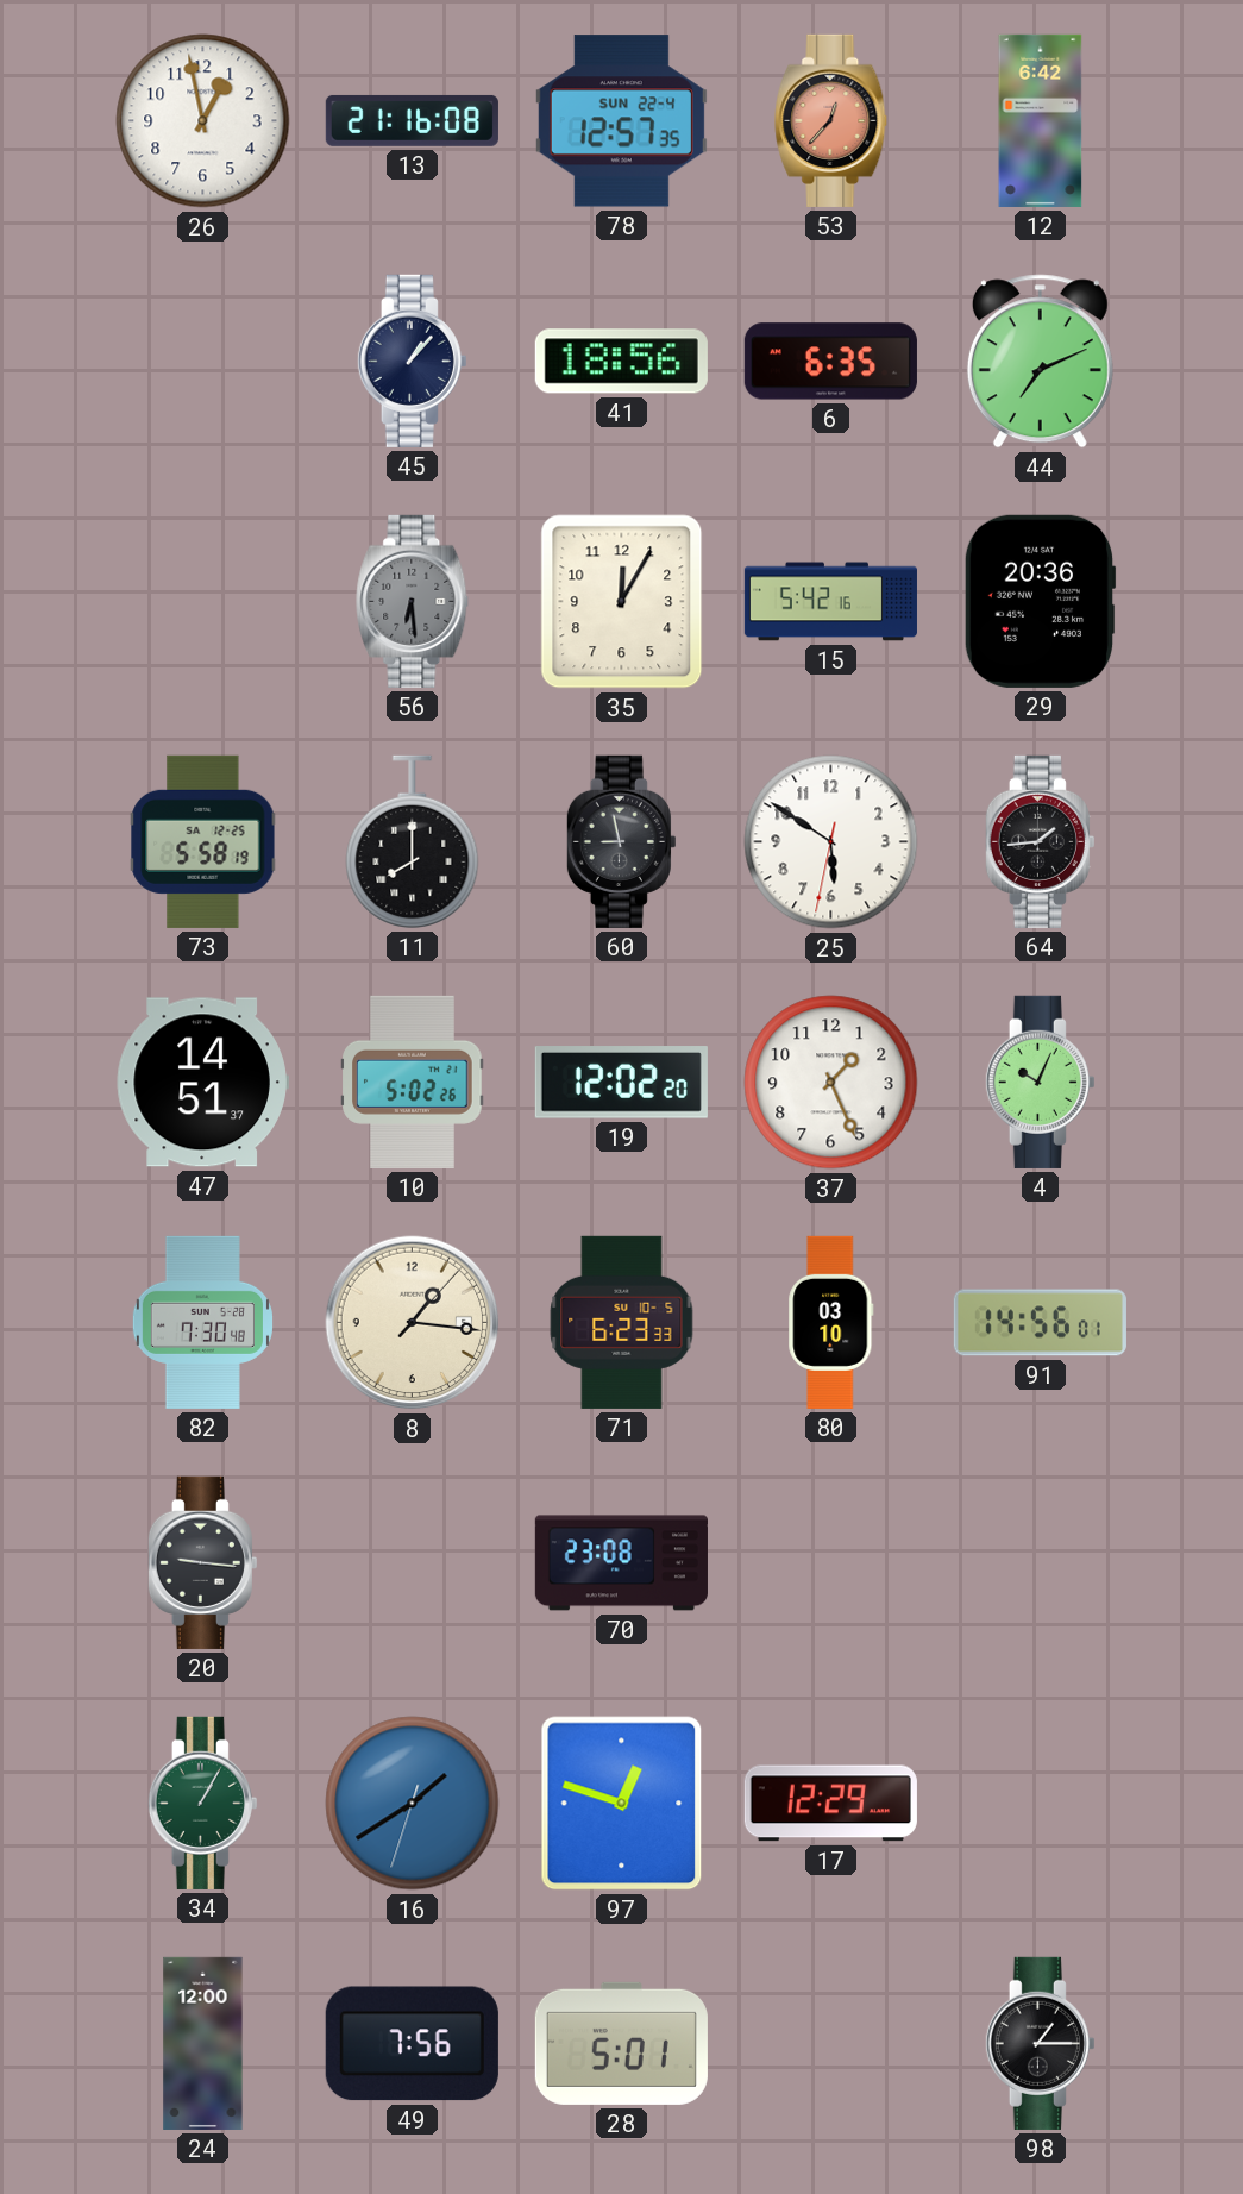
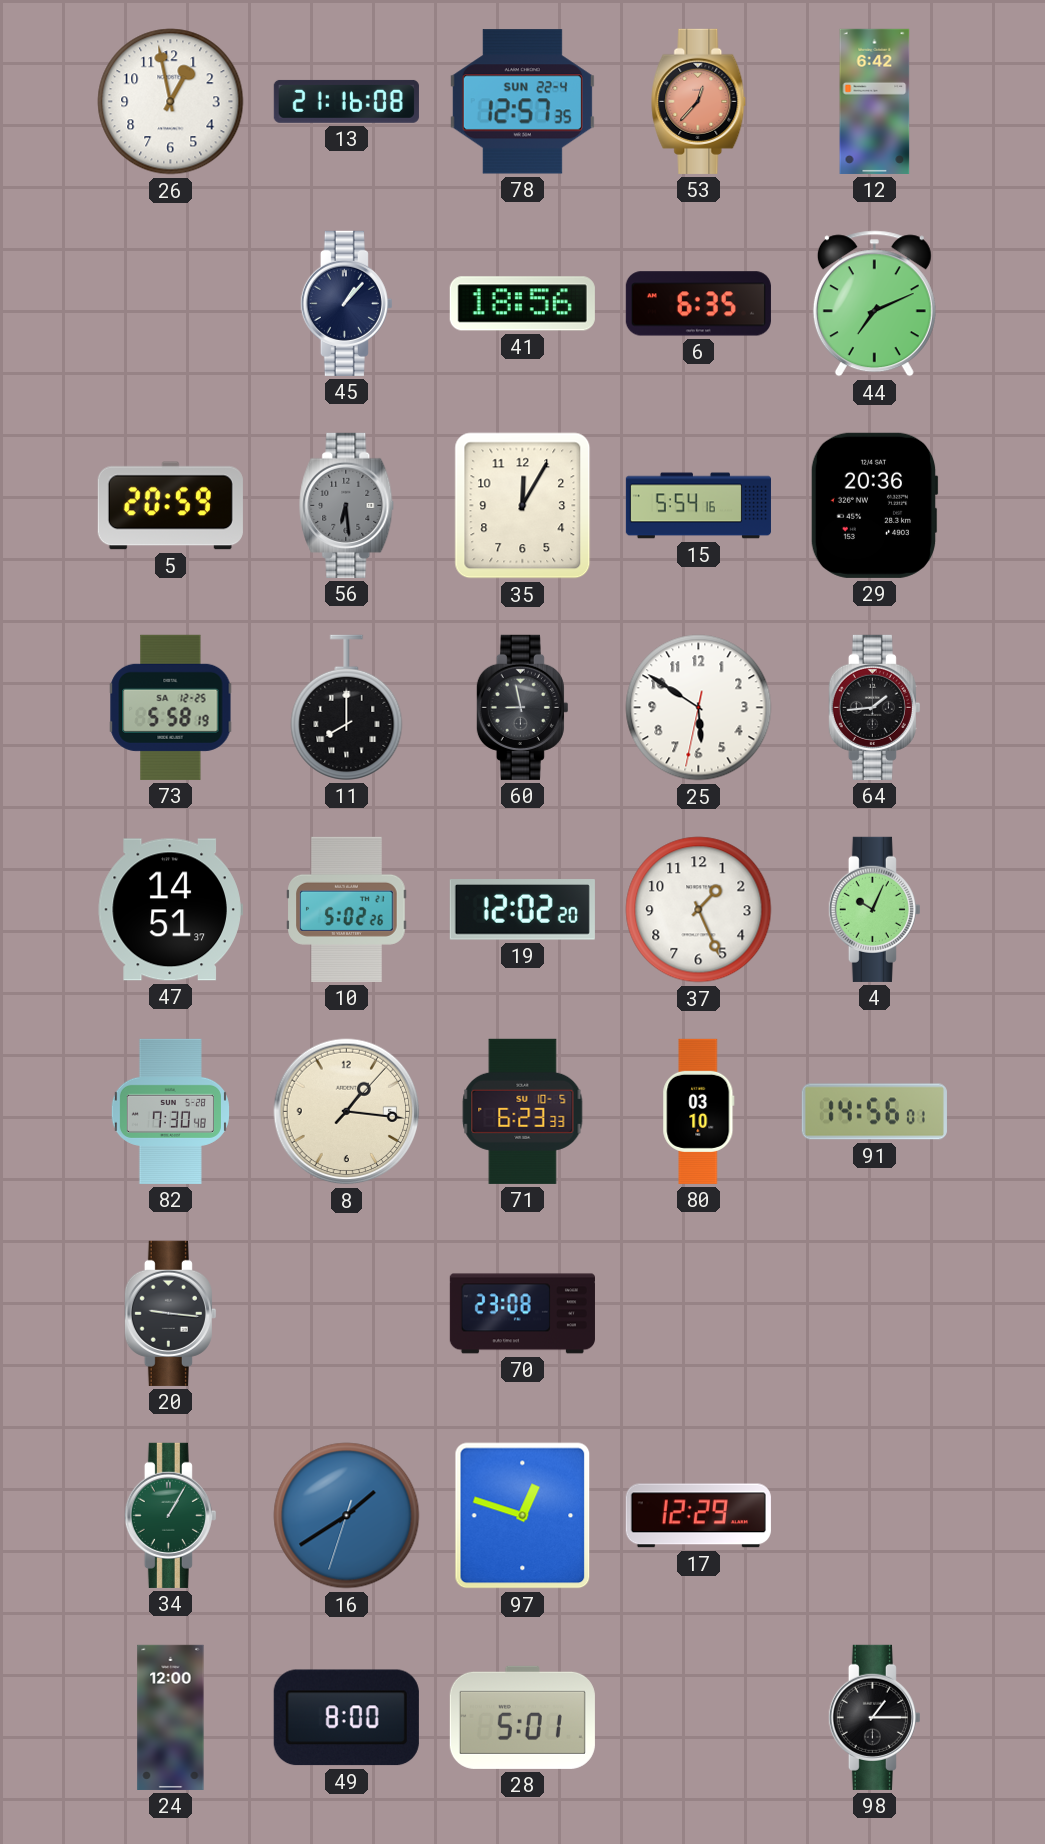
5: none -> 20:59
15: 5:42 -> 5:54
49: 7:56 -> 8:00
